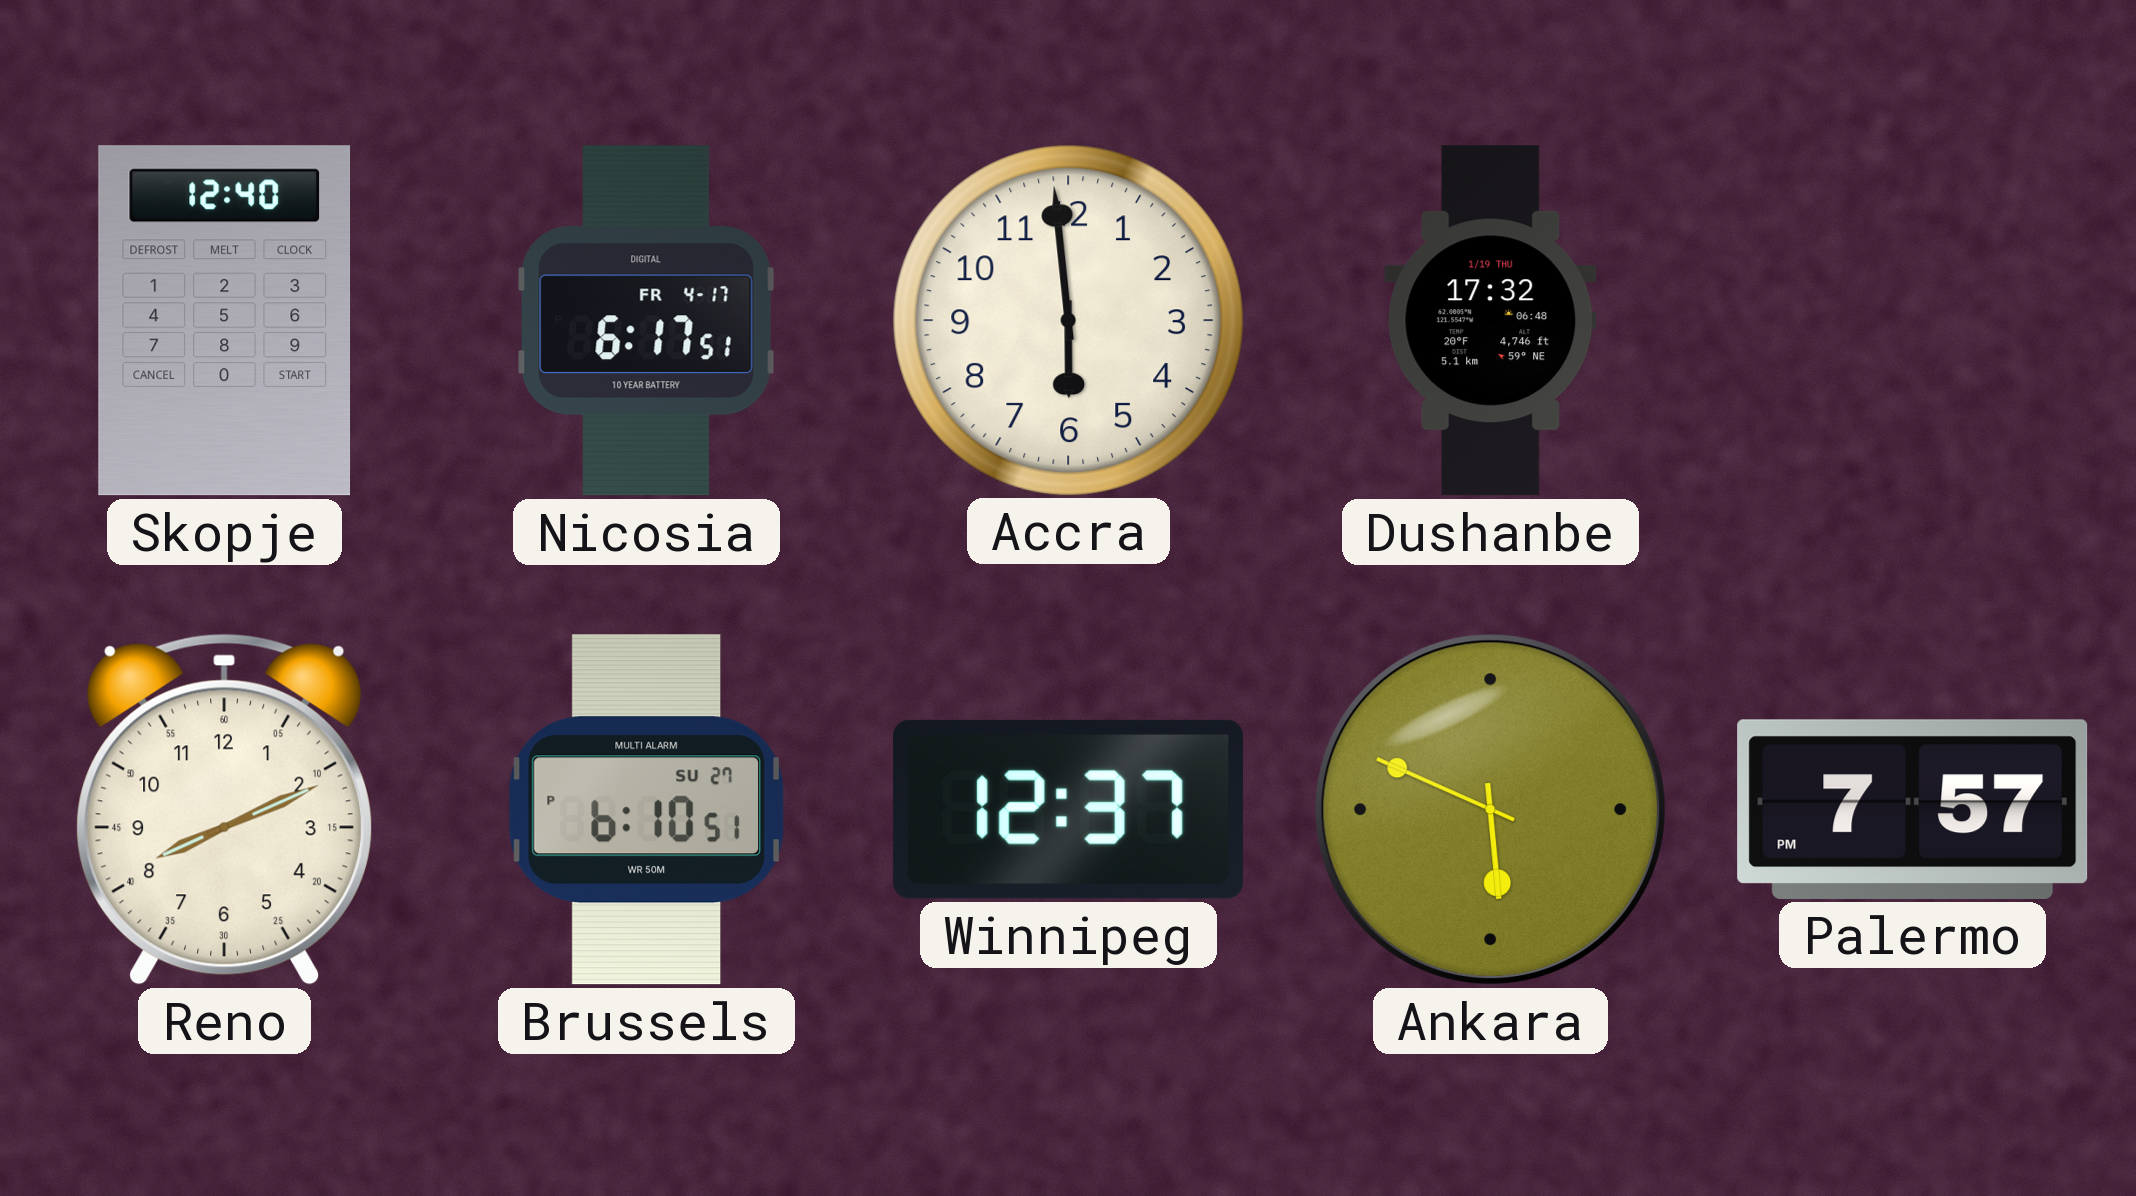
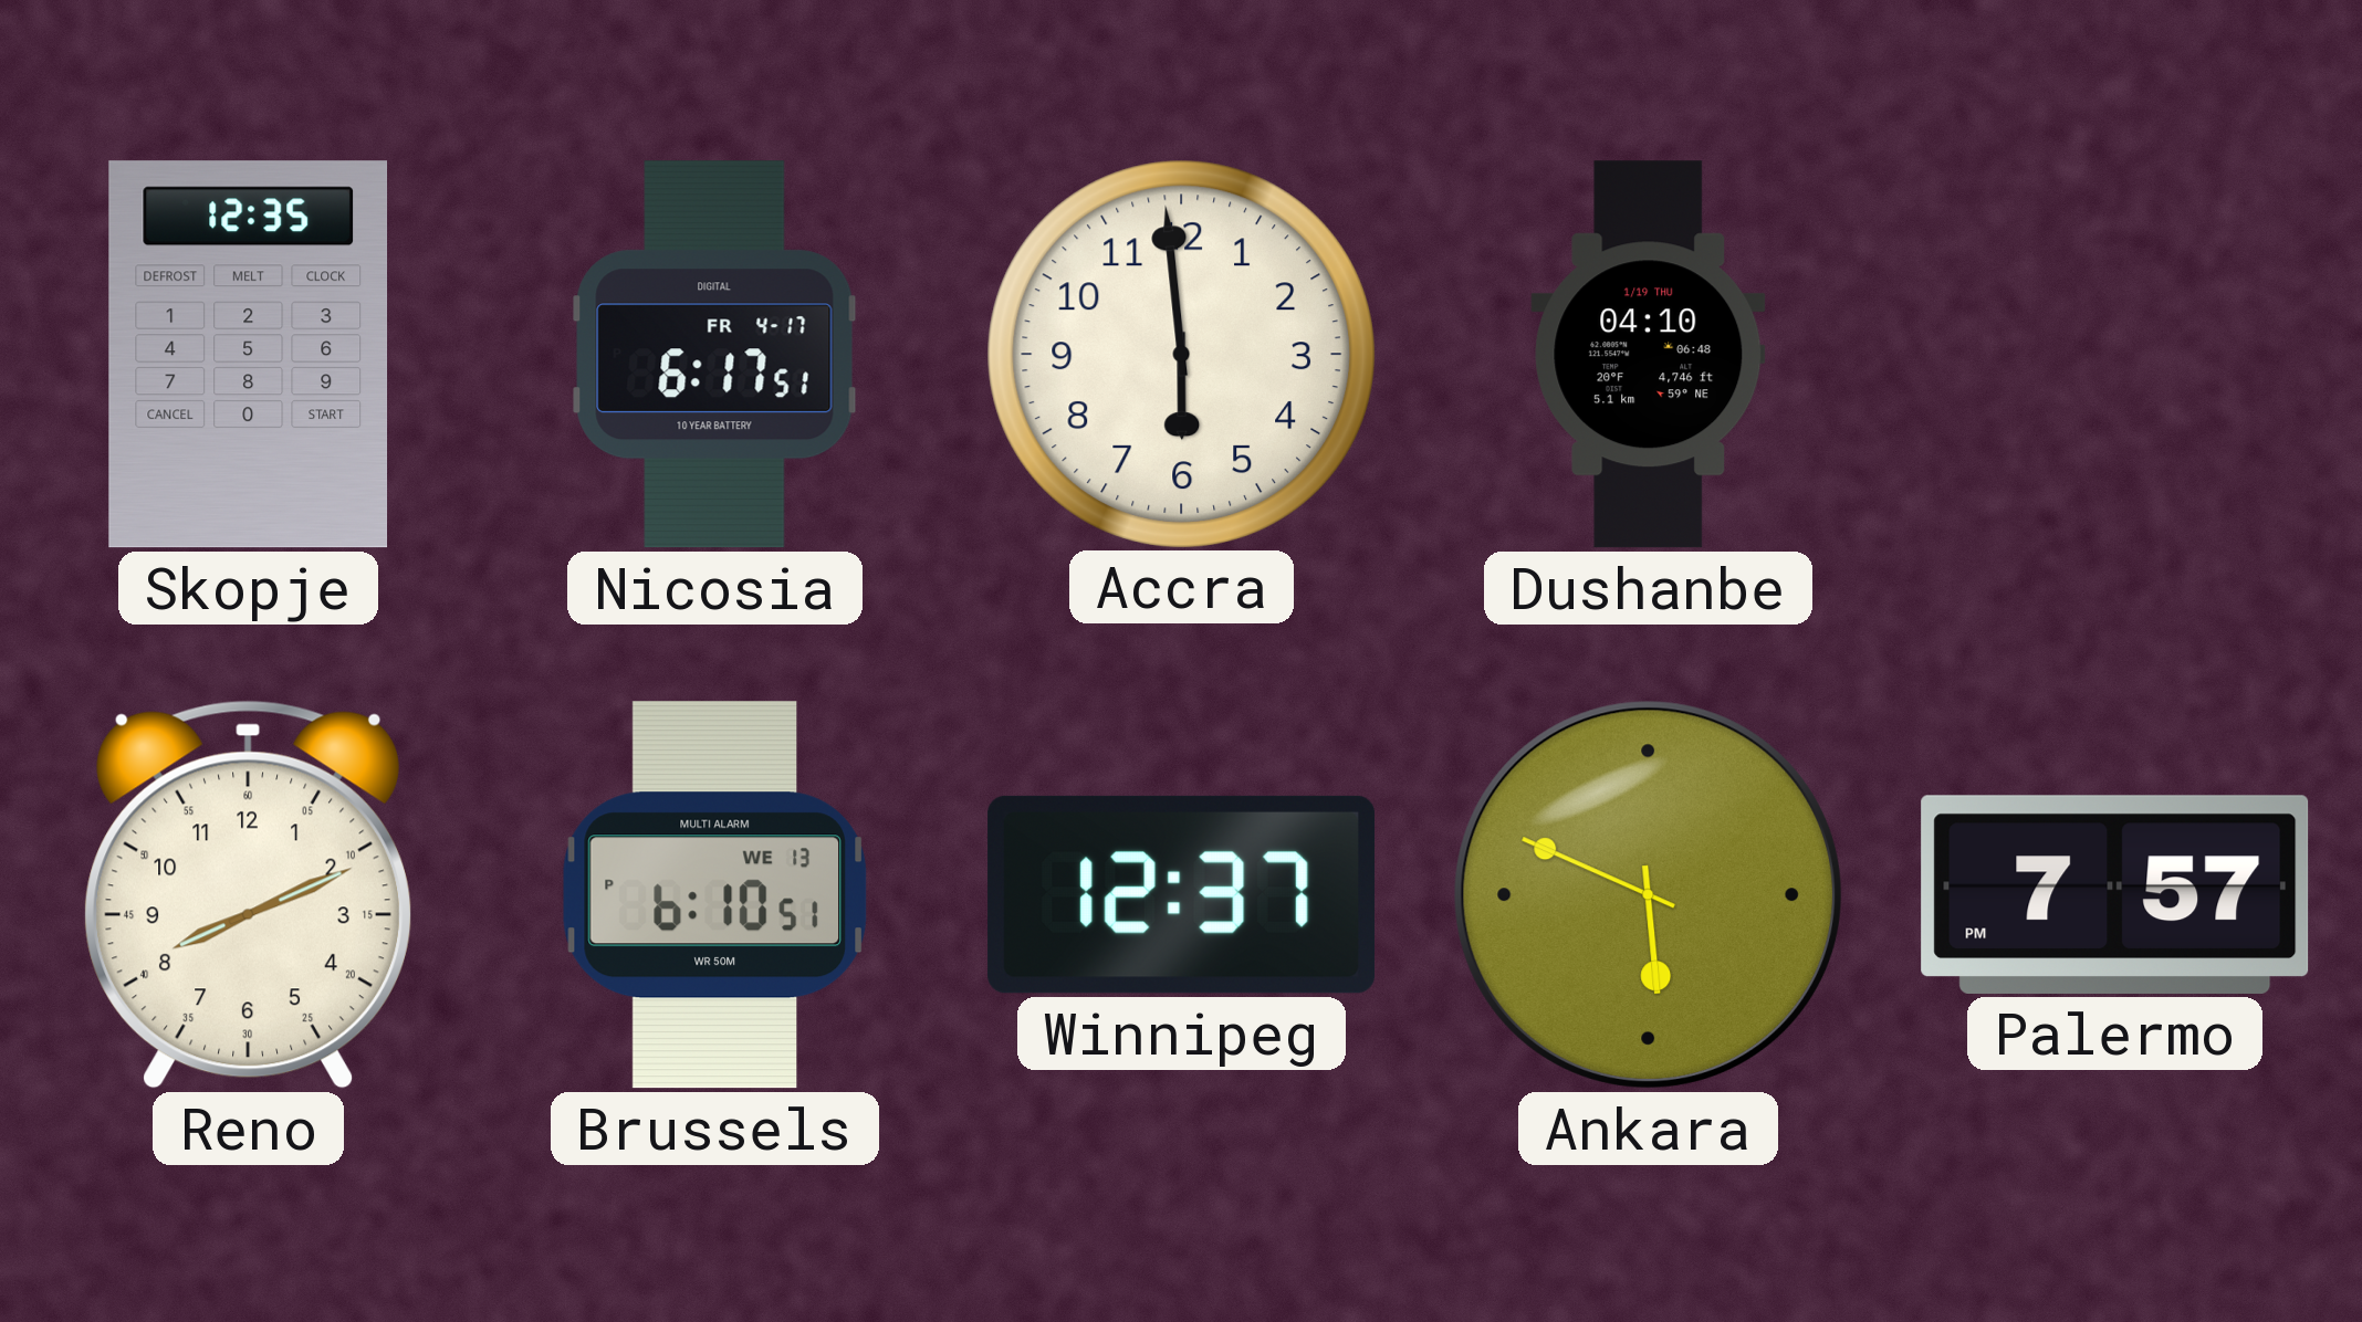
Skopje: 12:40 -> 12:35
Dushanbe: 17:32 -> 04:10
Brussels date: SU 27 -> WE 13
